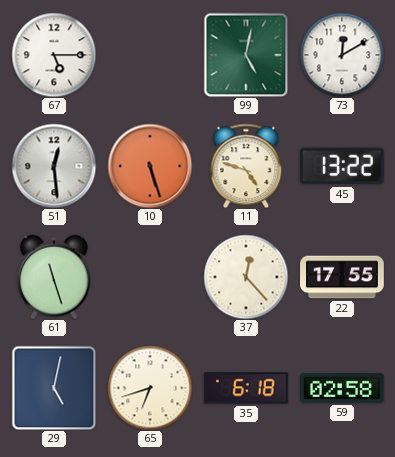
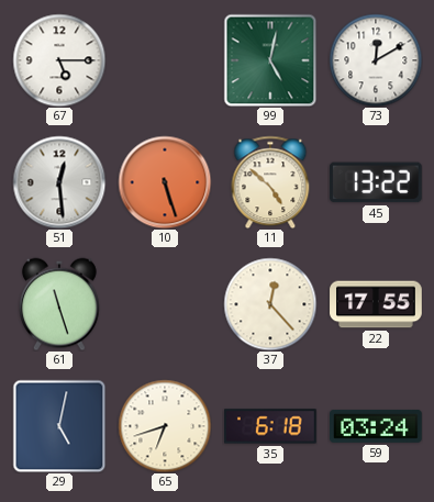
11: 4:48 -> 4:52
59: 02:58 -> 03:24
